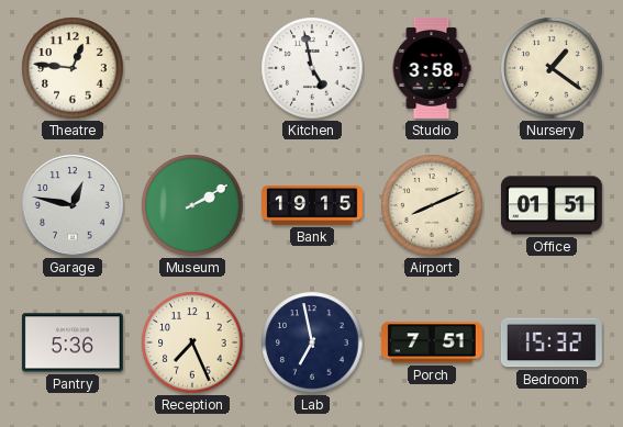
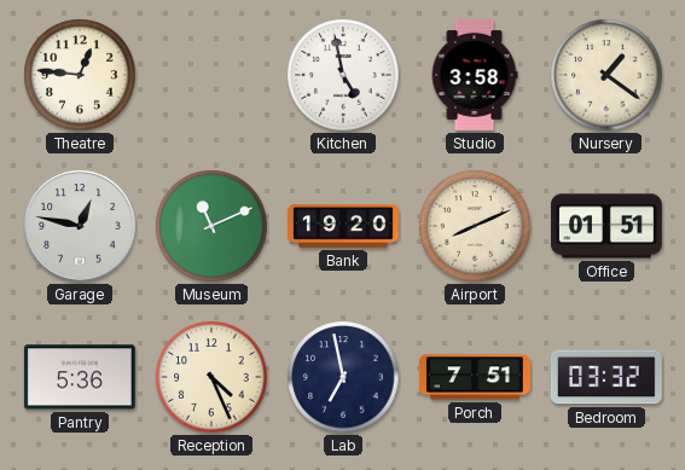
Museum: 2:10 -> 11:11
Bank: 19:15 -> 19:20
Reception: 7:26 -> 4:26
Bedroom: 15:32 -> 03:32
